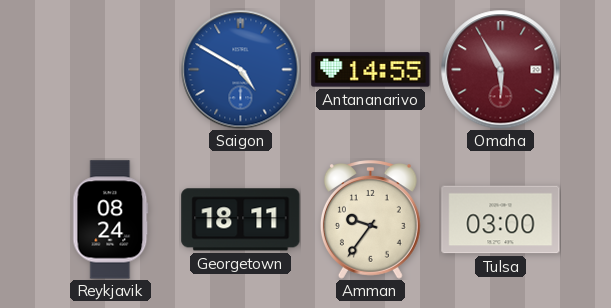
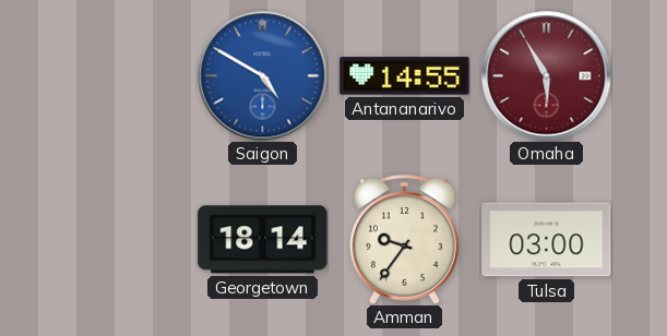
Reykjavik: 08:24 -> none
Georgetown: 18:11 -> 18:14
